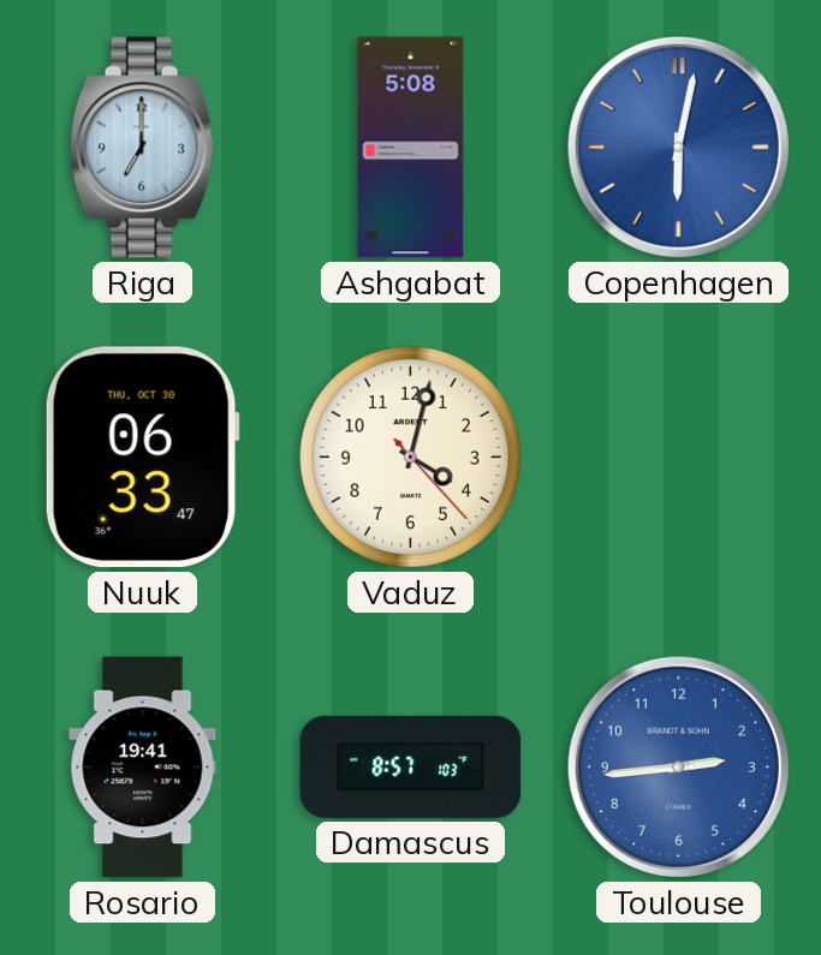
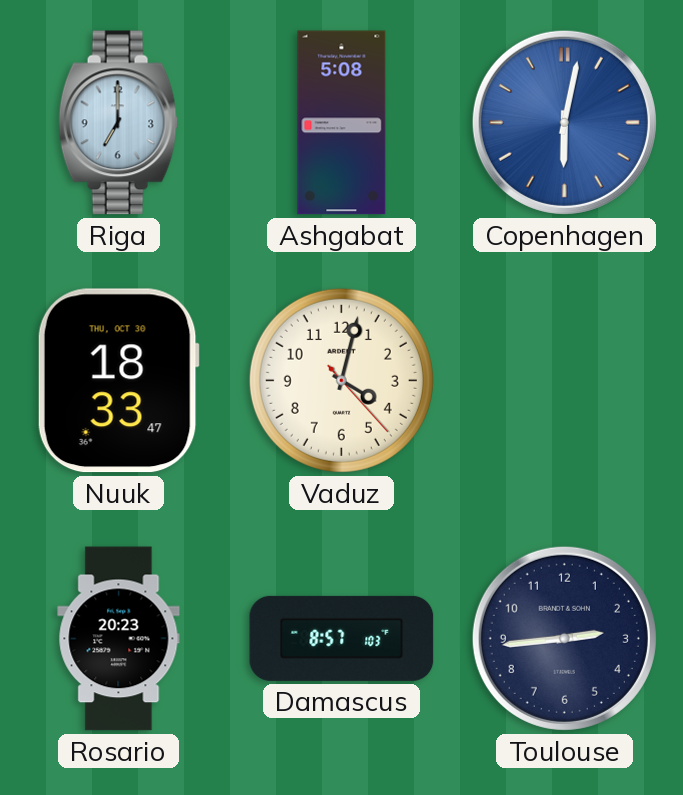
Nuuk: 06:33 -> 18:33
Rosario: 19:41 -> 20:23
Toulouse dial: blue -> navy
